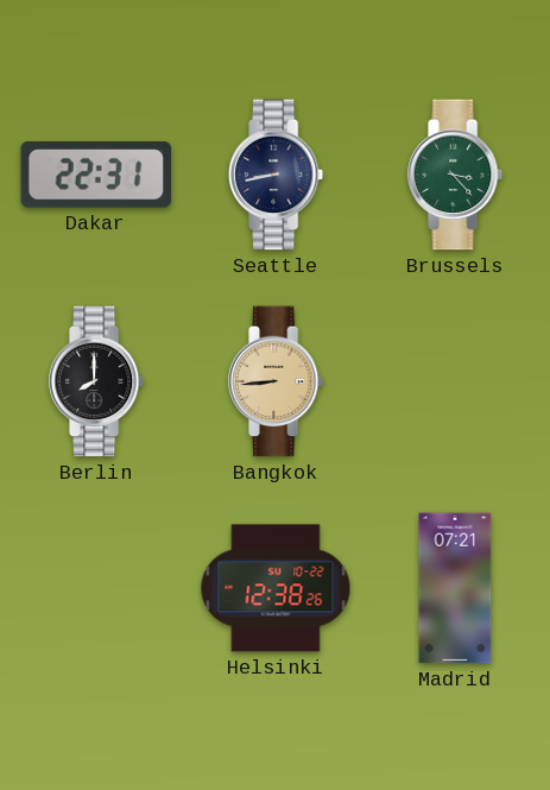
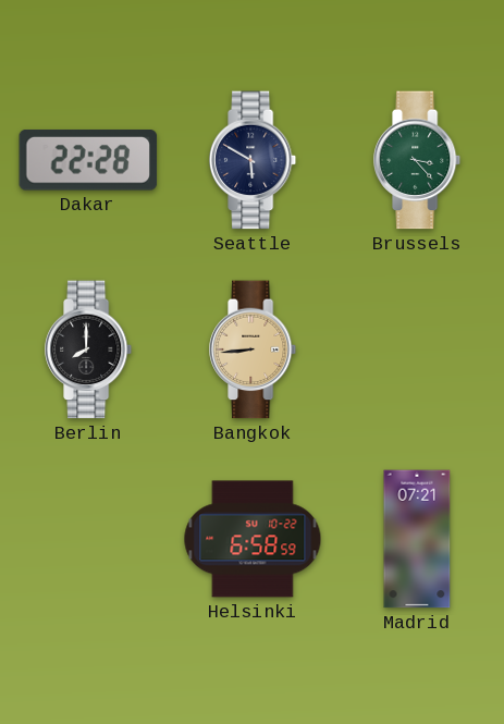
Dakar: 22:31 -> 22:28
Seattle: 8:43 -> 5:50
Helsinki: 12:38 -> 6:58
